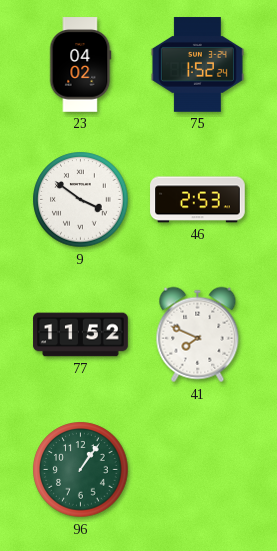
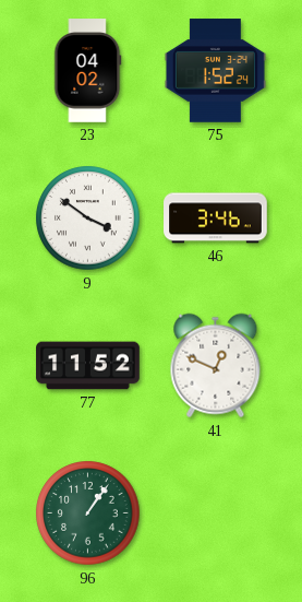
46: 2:53 -> 3:46
41: 7:49 -> 12:49
